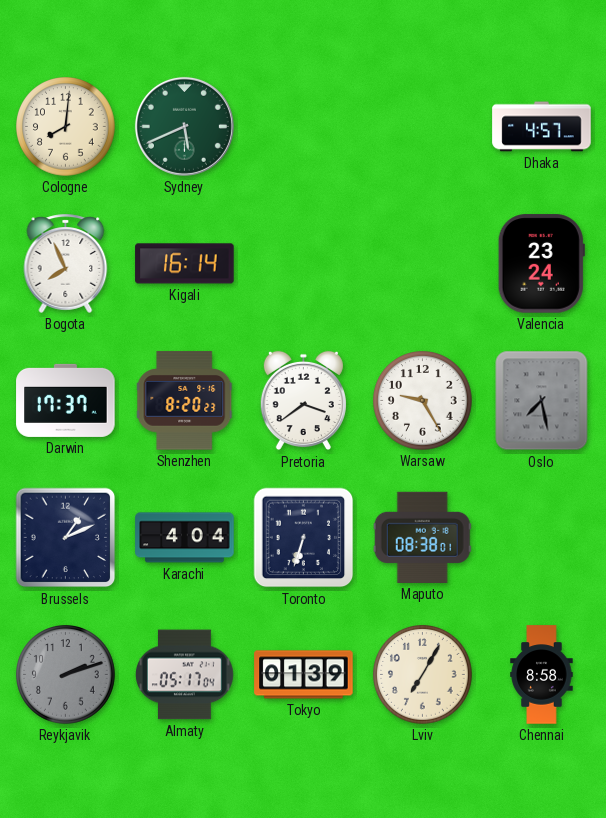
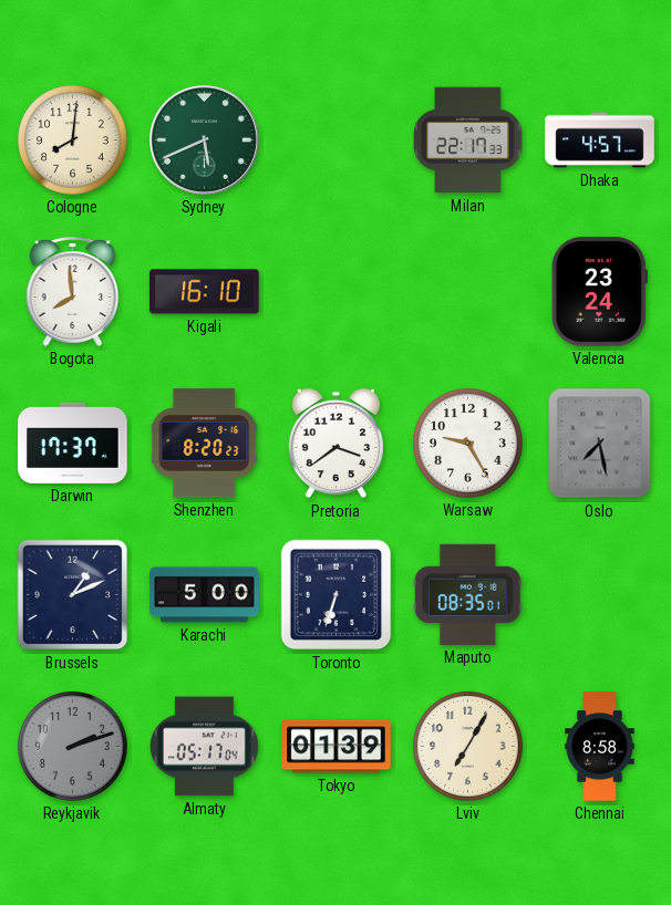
Milan: none -> 22:17
Bogota: 7:56 -> 7:59
Kigali: 16:14 -> 16:10
Karachi: 4:04 -> 5:00
Maputo: 08:38 -> 08:35
